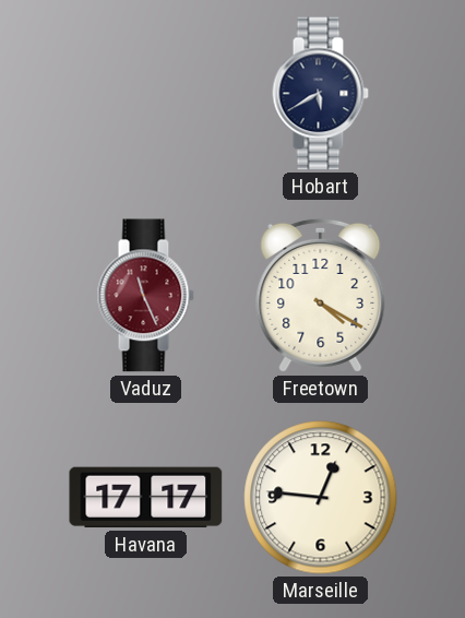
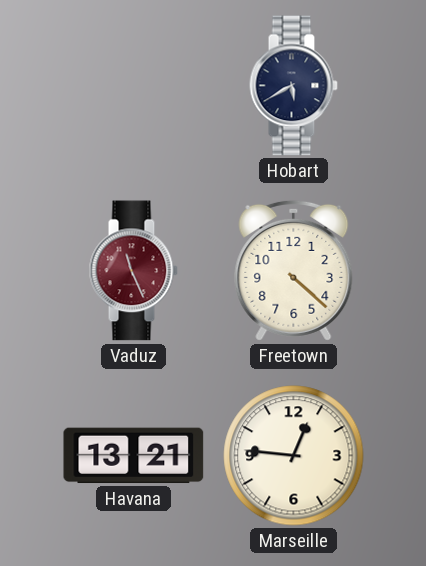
Freetown: 4:20 -> 4:22
Havana: 17:17 -> 13:21
